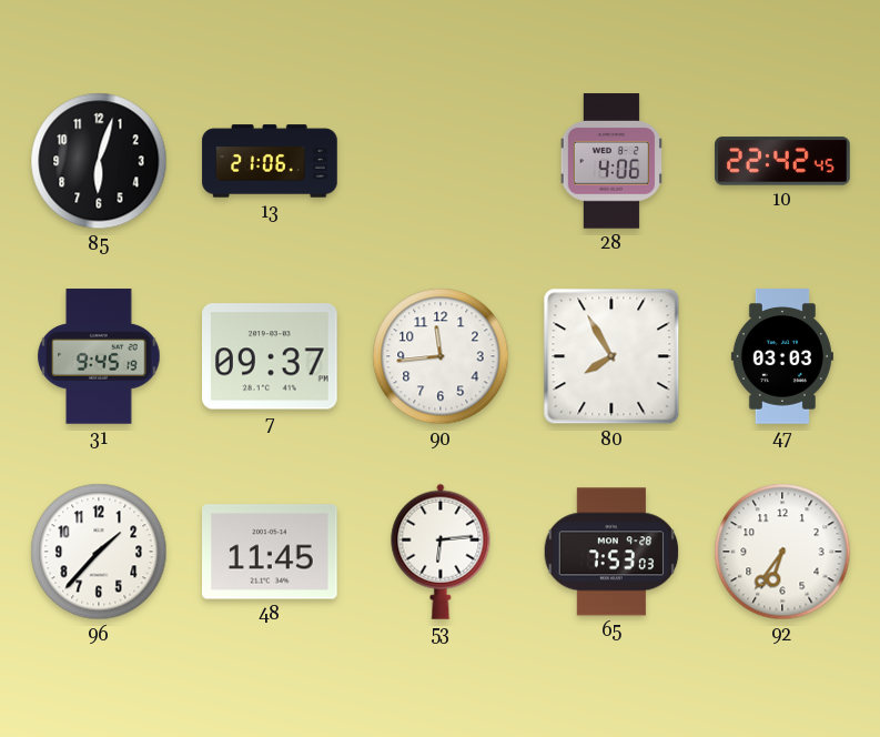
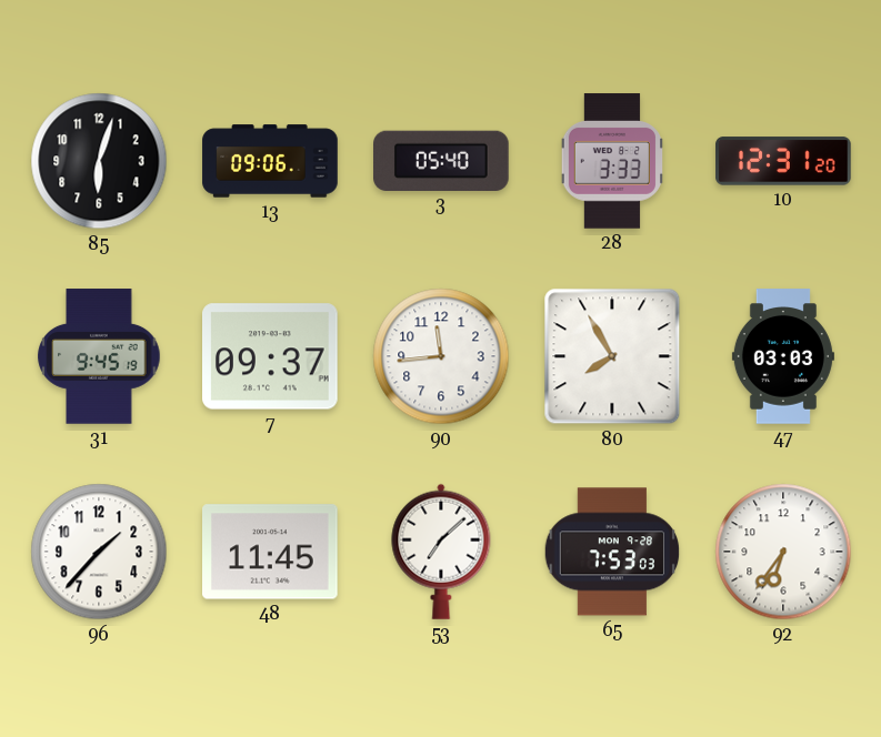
13: 21:06 -> 09:06
3: none -> 05:40
28: 4:06 -> 3:33
10: 22:42 -> 12:31
53: 6:14 -> 7:08
